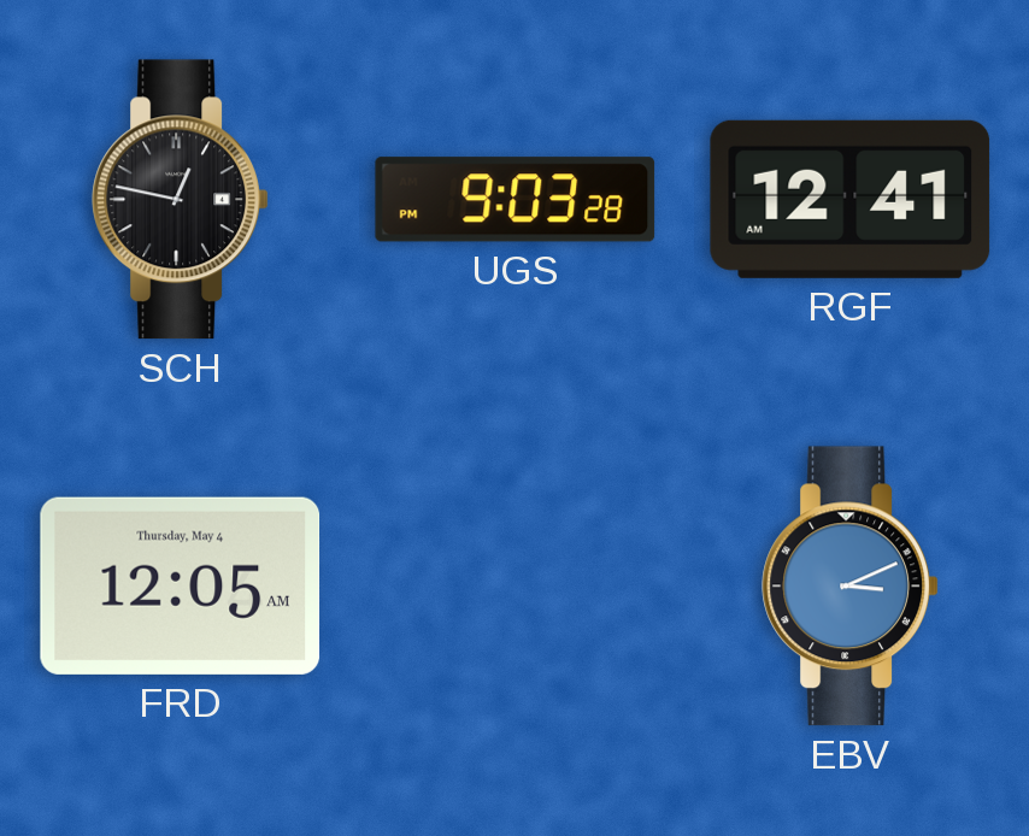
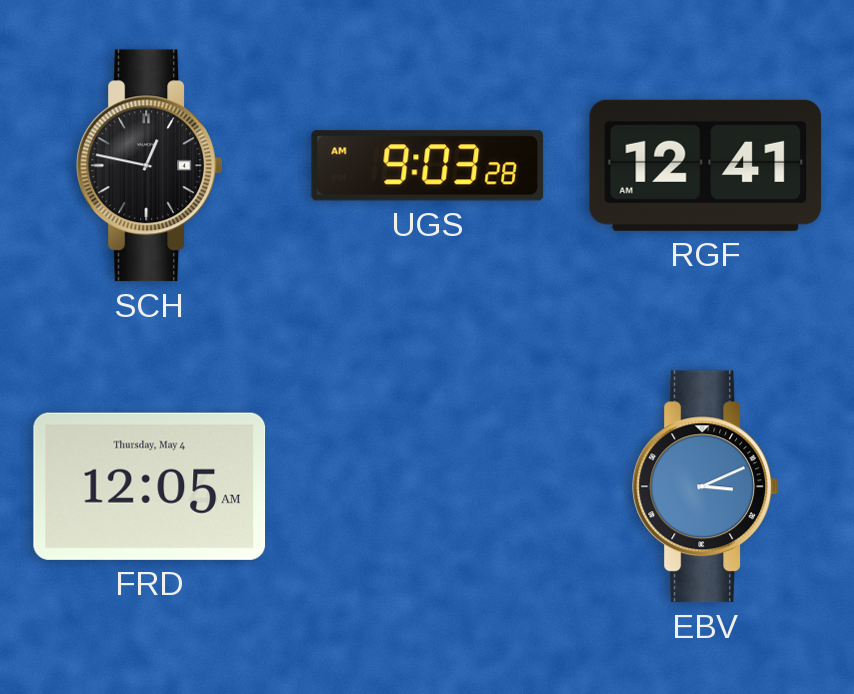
UGS: 9:03:28 PM -> 9:03:28 AM
